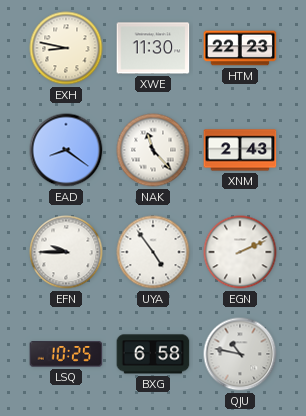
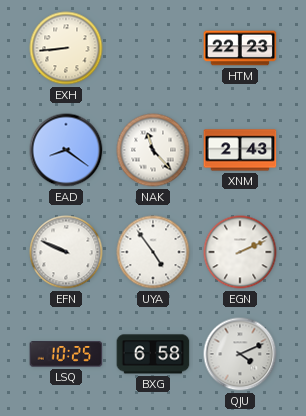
EXH: 8:47 -> 8:44
XWE: 11:30 -> none
EFN: 9:45 -> 9:49
QJU: 10:47 -> 4:11
